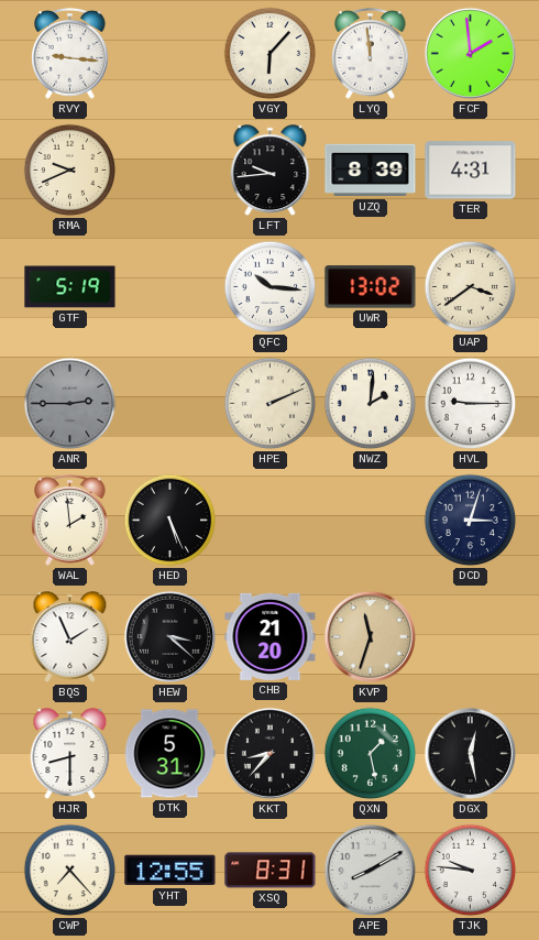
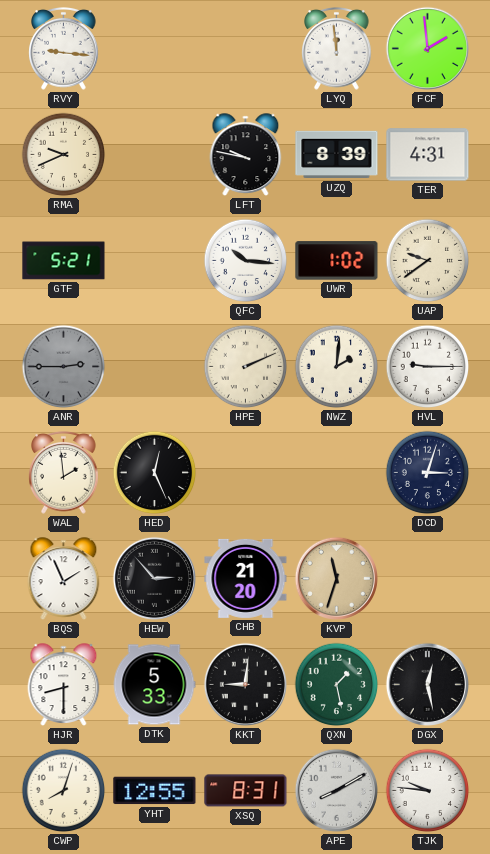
VGY: 6:07 -> none
LFT: 9:44 -> 9:47
GTF: 5:19 -> 5:21
UWR: 13:02 -> 1:02
UAP: 3:39 -> 9:39
HED: 5:26 -> 12:26
HEW: 3:22 -> 2:53
DTK: 5:31 -> 5:33
KKT: 8:37 -> 9:01
CWP: 7:23 -> 8:03
